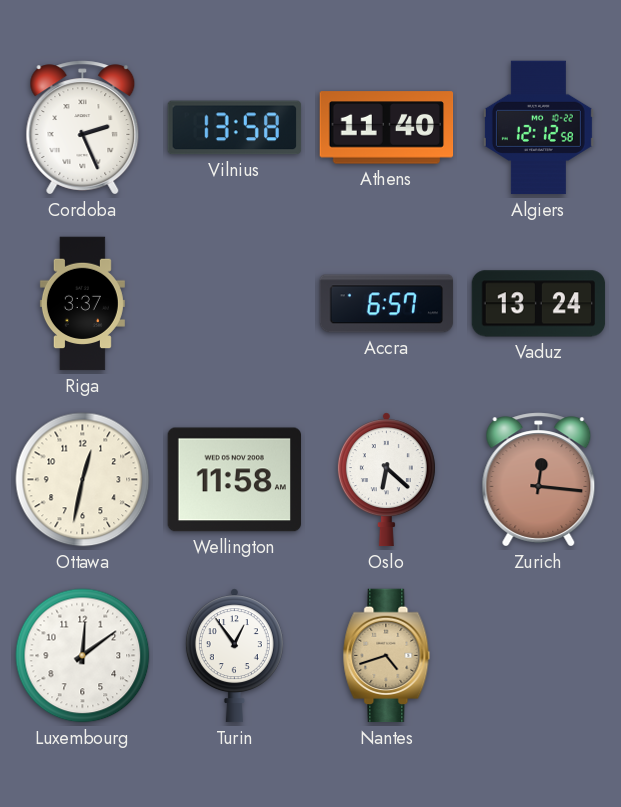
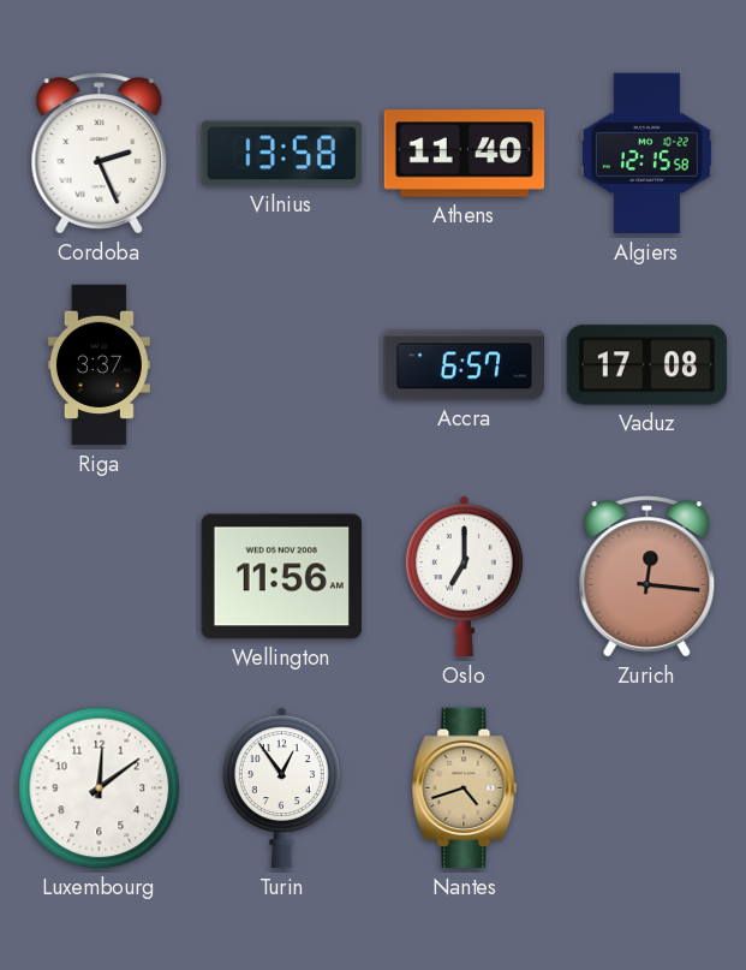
Algiers: 12:12 -> 12:15
Vaduz: 13:24 -> 17:08
Ottawa: 12:32 -> none
Wellington: 11:58 -> 11:56
Oslo: 6:22 -> 7:00
